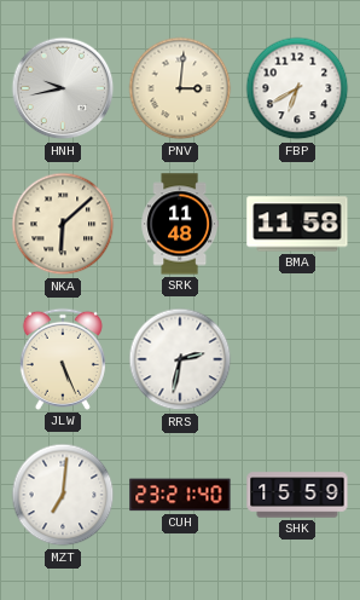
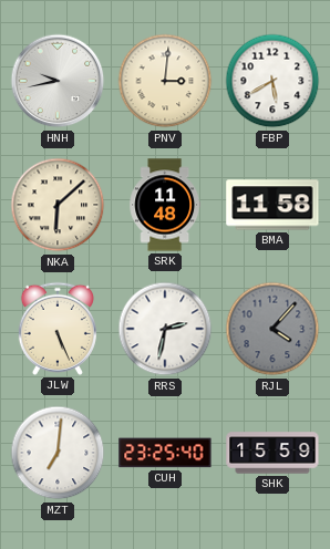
FBP: 6:40 -> 5:40
RJL: none -> 4:07
CUH: 23:21 -> 23:25
